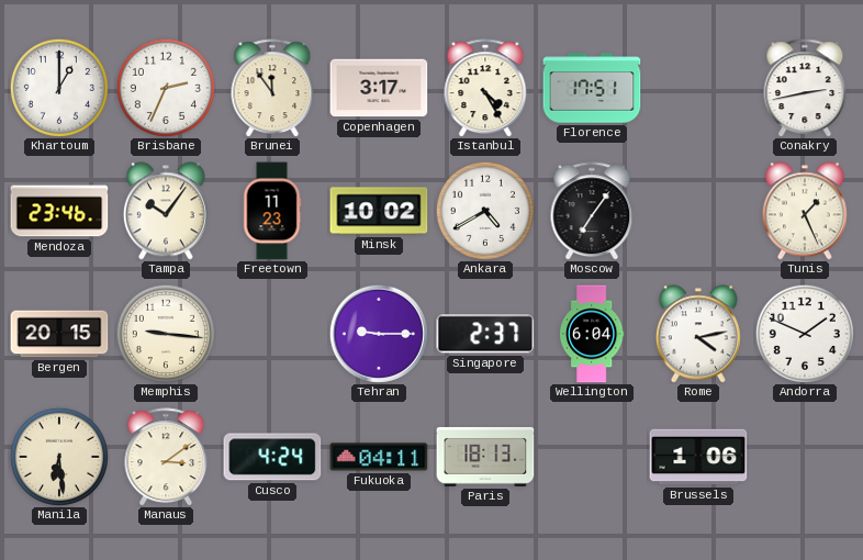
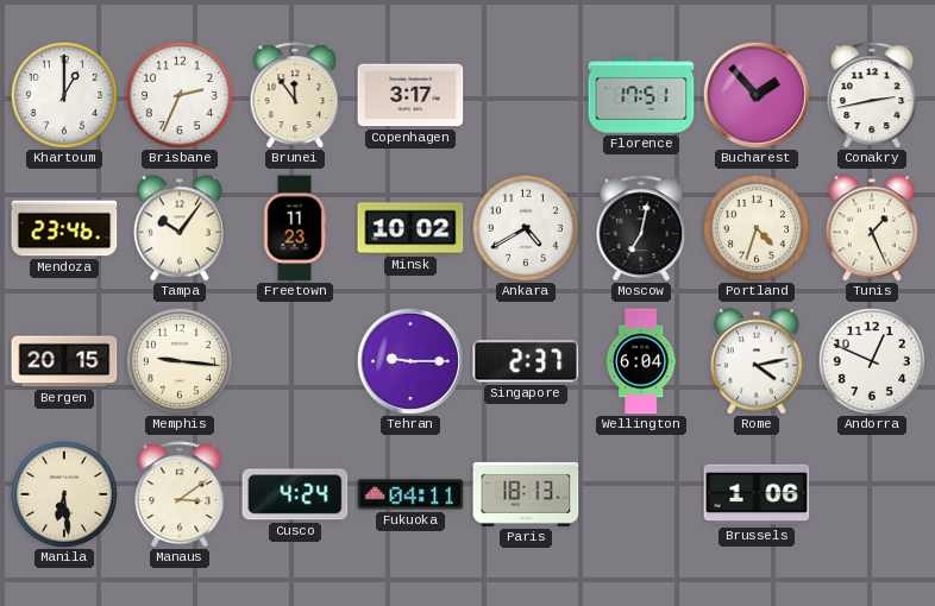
Istanbul: 4:25 -> none
Bucharest: none -> 1:53
Moscow: 7:06 -> 7:02
Portland: none -> 4:33
Andorra: 1:49 -> 12:49
